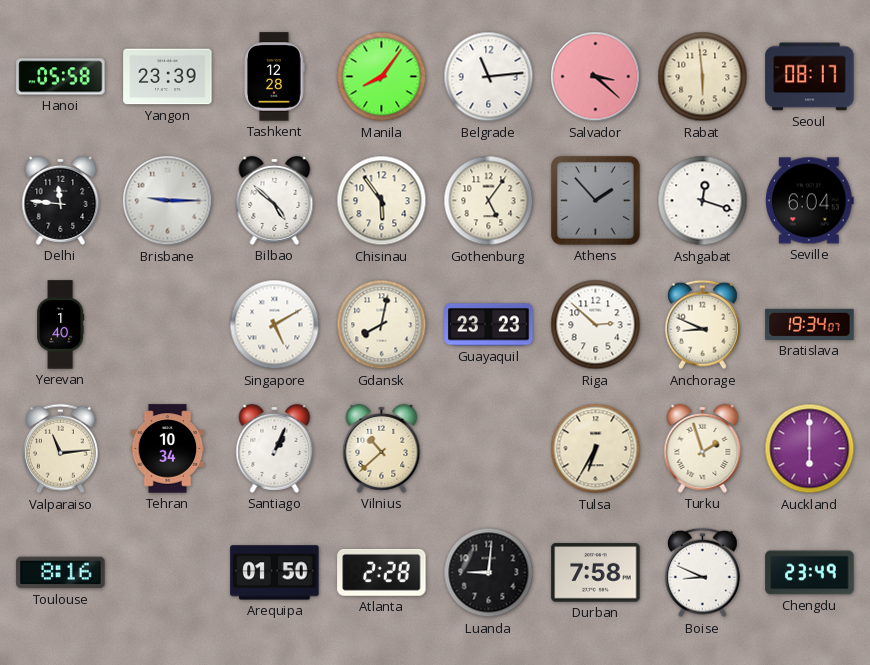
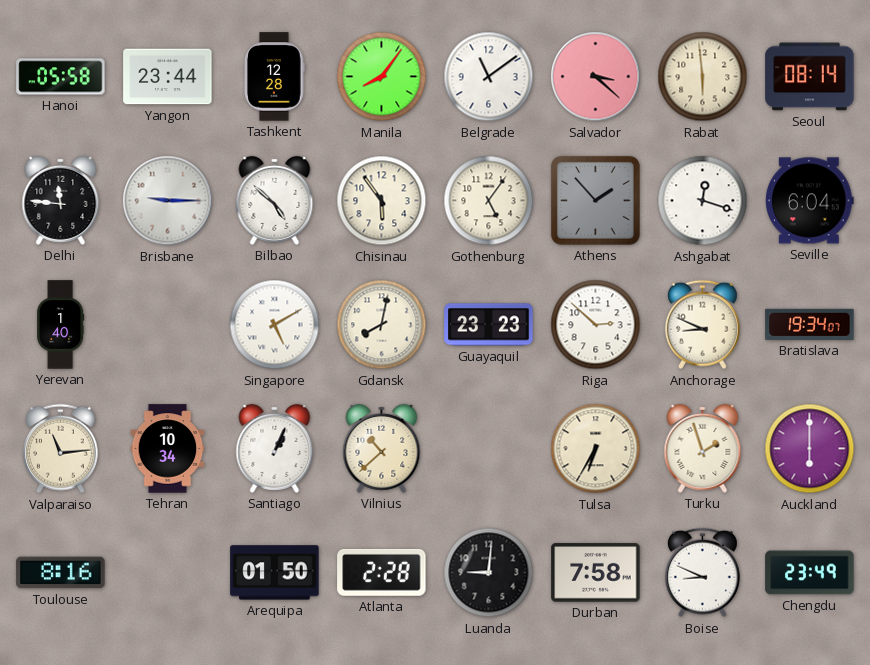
Yangon: 23:39 -> 23:44
Belgrade: 11:14 -> 11:09
Seoul: 08:17 -> 08:14
